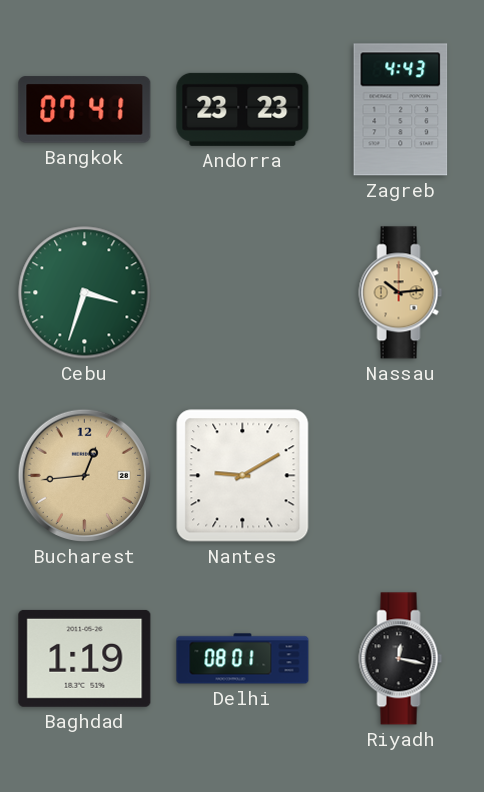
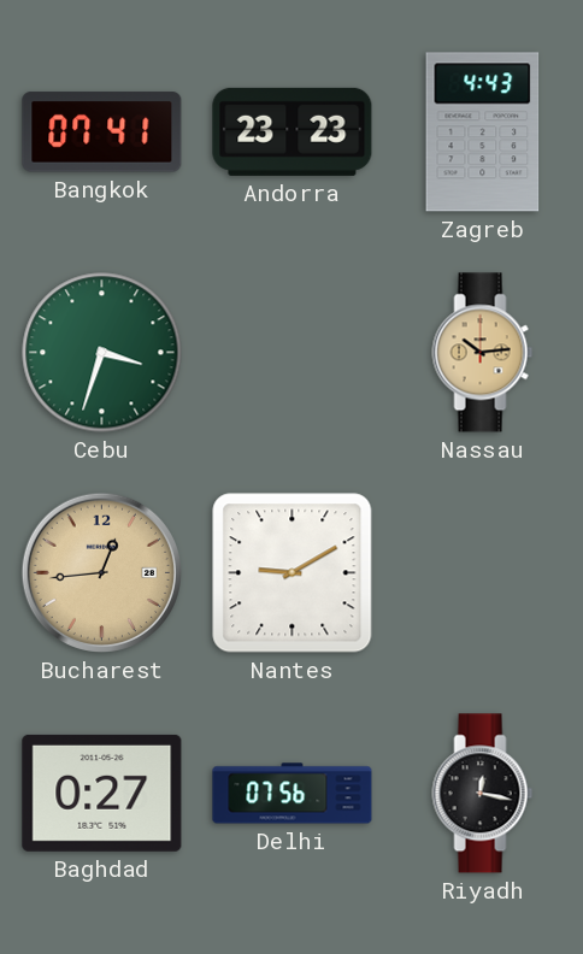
Baghdad: 1:19 -> 0:27
Delhi: 08:01 -> 07:56
